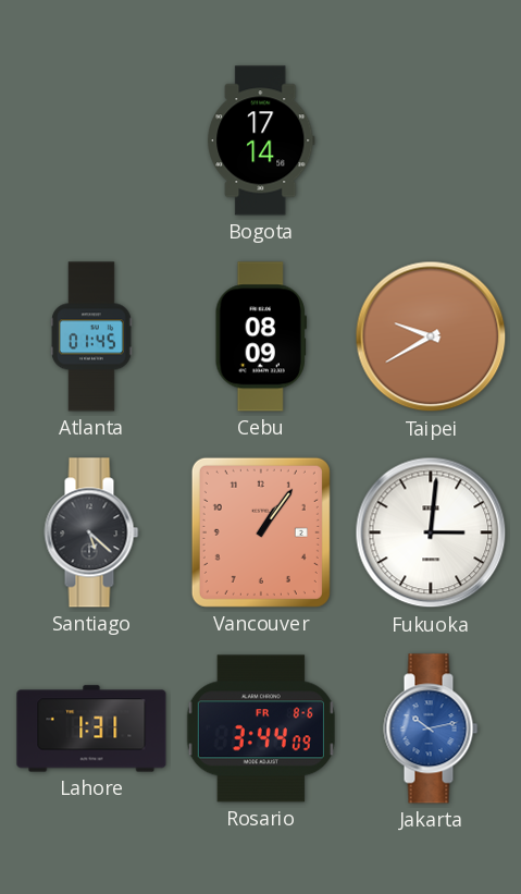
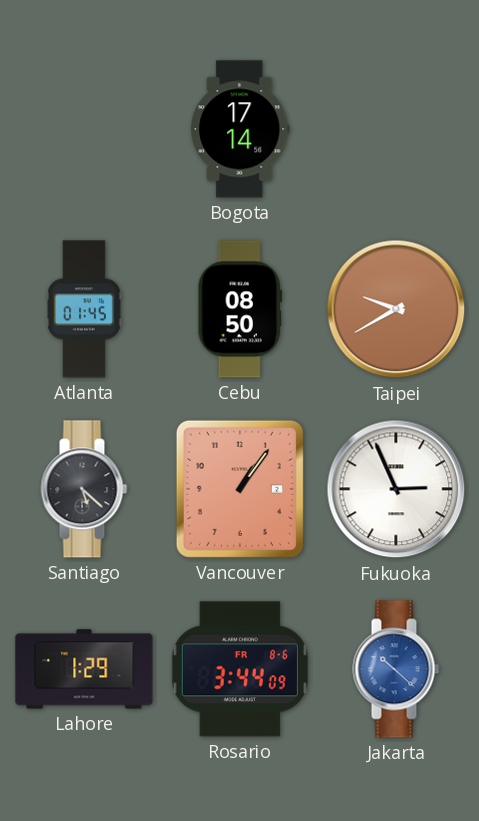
Cebu: 08:09 -> 08:50
Fukuoka: 3:01 -> 2:56
Lahore: 1:31 -> 1:29
Jakarta: 10:13 -> 10:22
